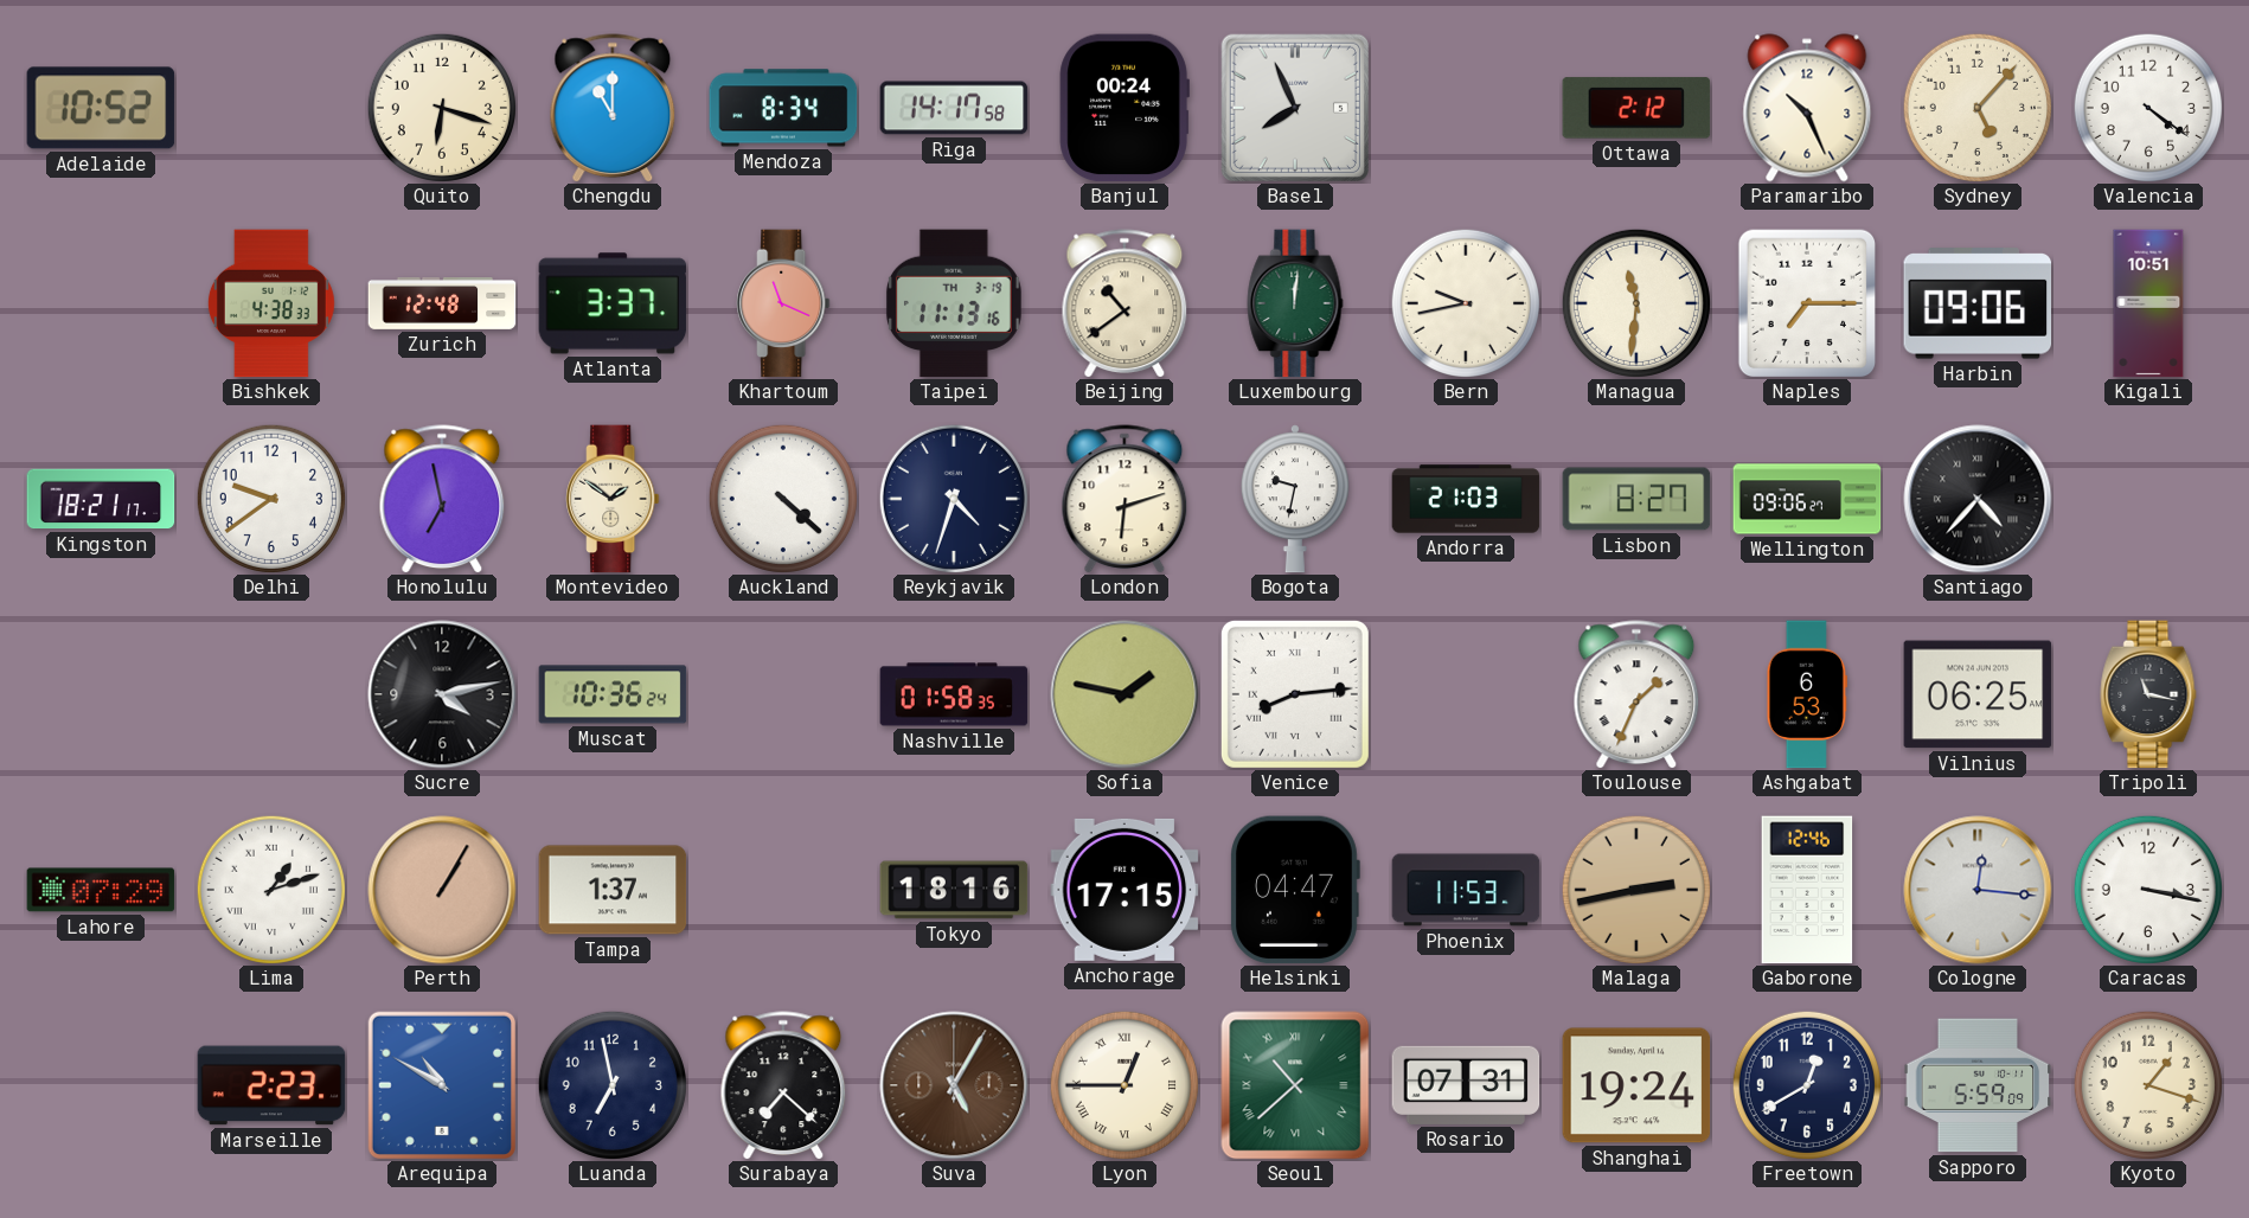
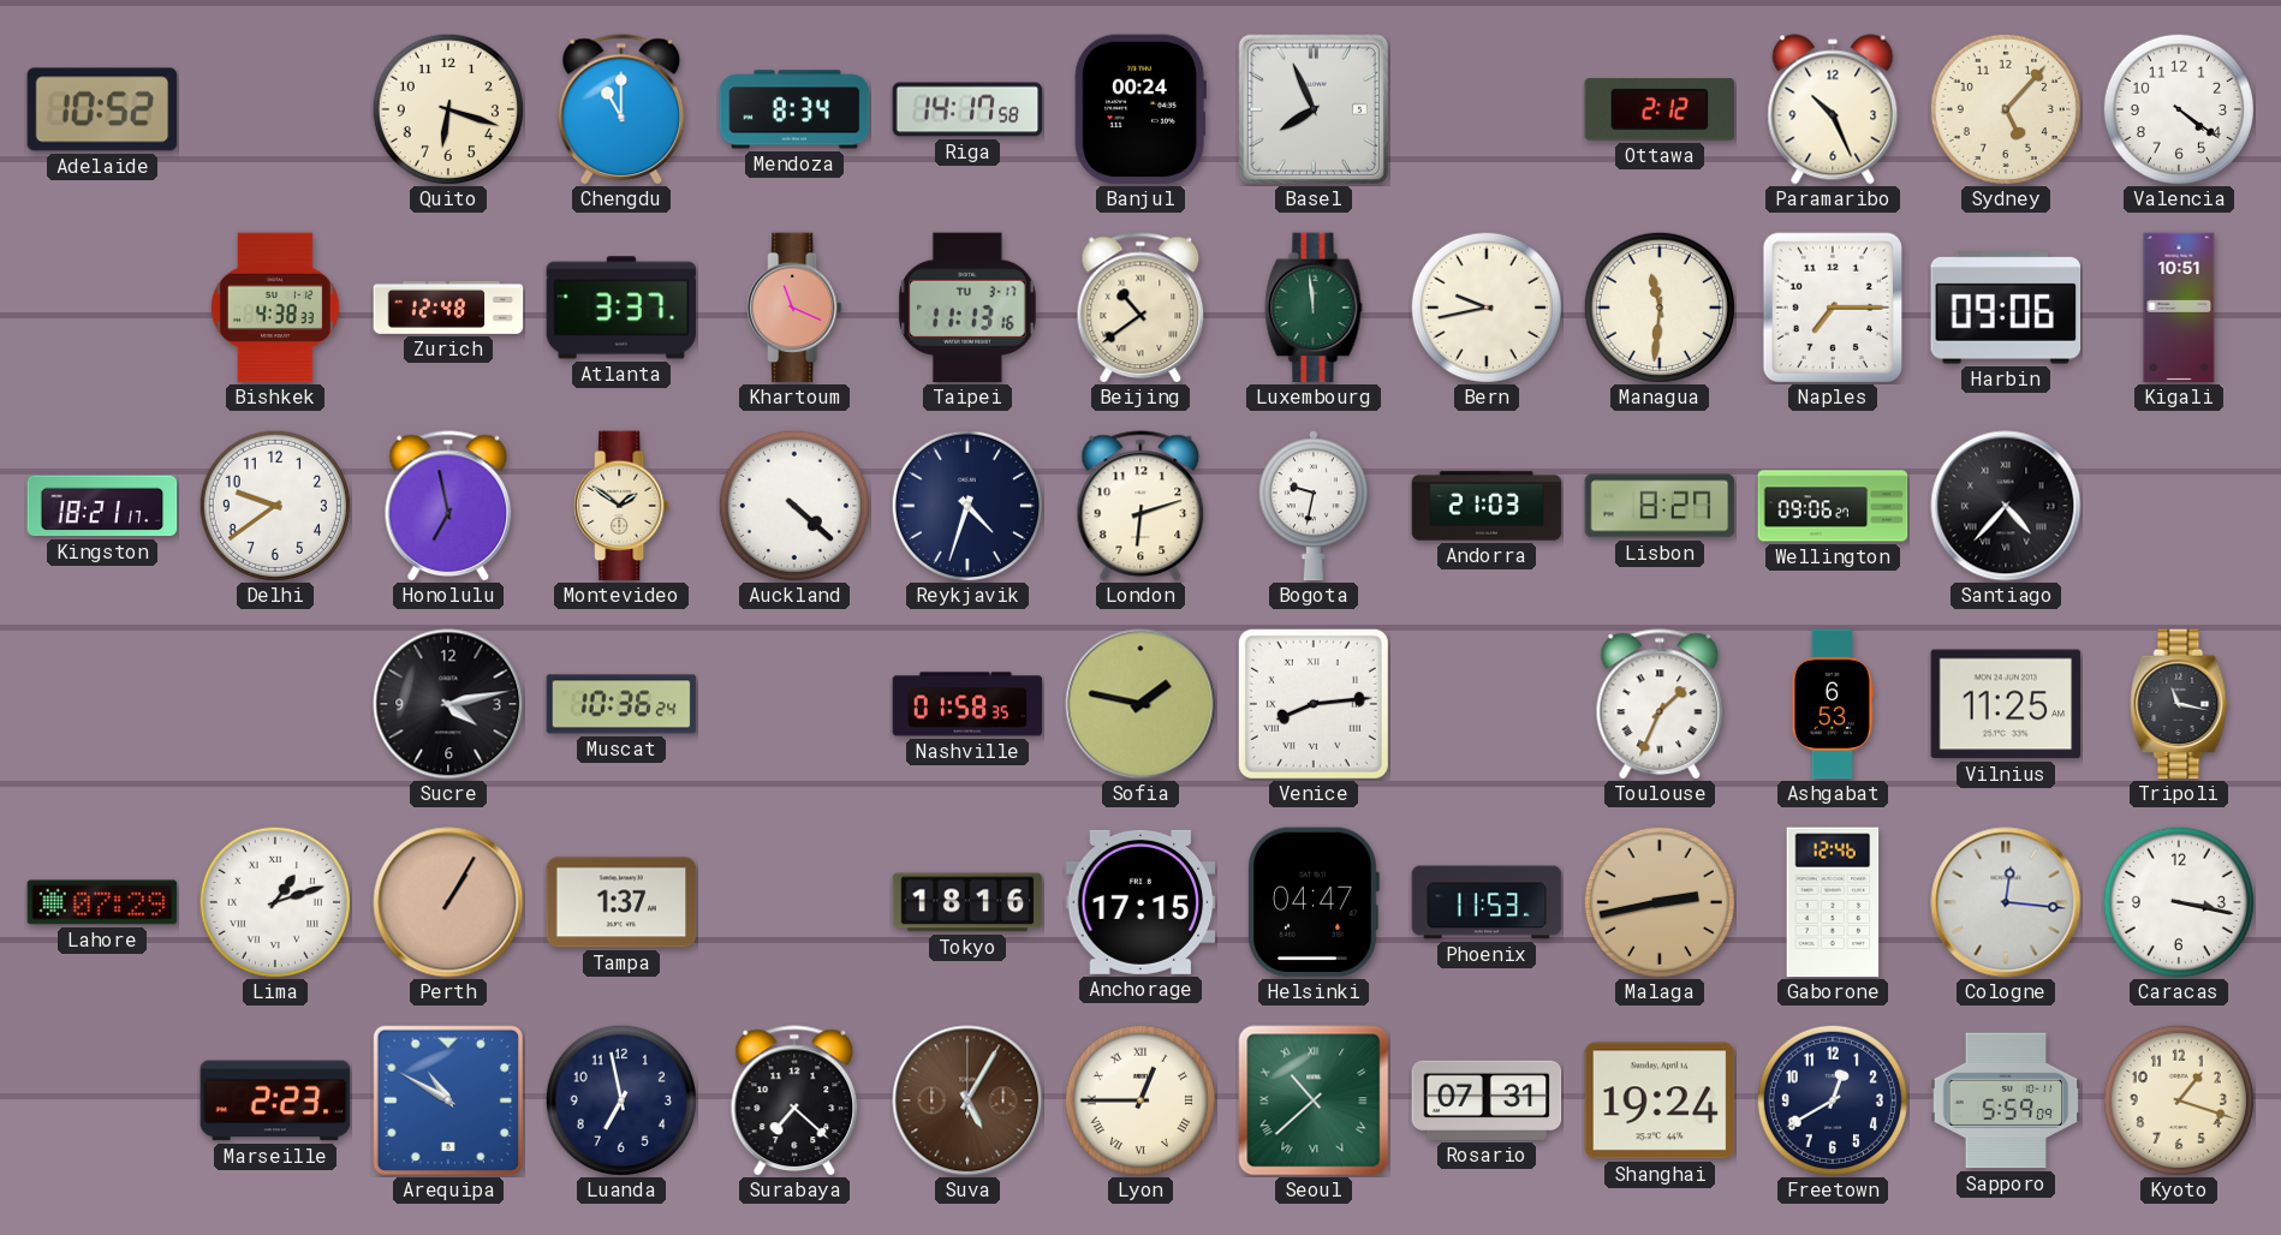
Taipei date: TH 3-19 -> TU 3-17
Luxembourg: 12:01 -> 11:59
Vilnius: 06:25 -> 11:25
